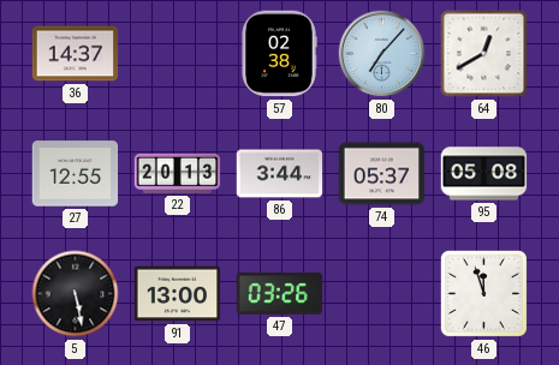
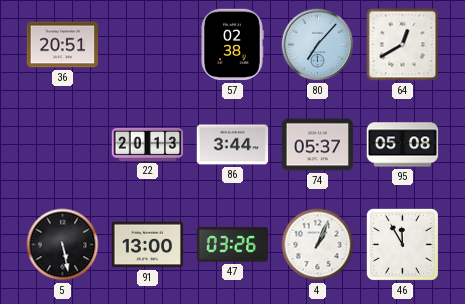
36: 14:37 -> 20:51
27: 12:55 -> none
4: none -> 1:04
46: 11:57 -> 11:55
